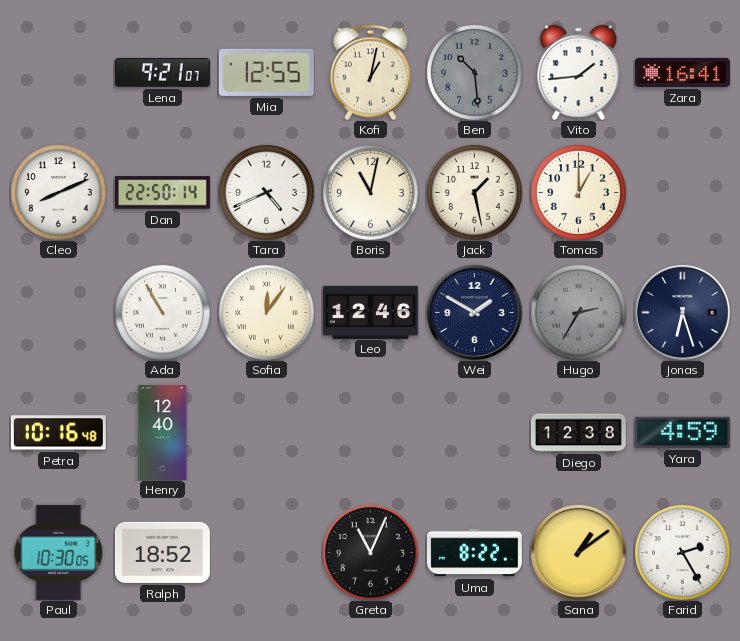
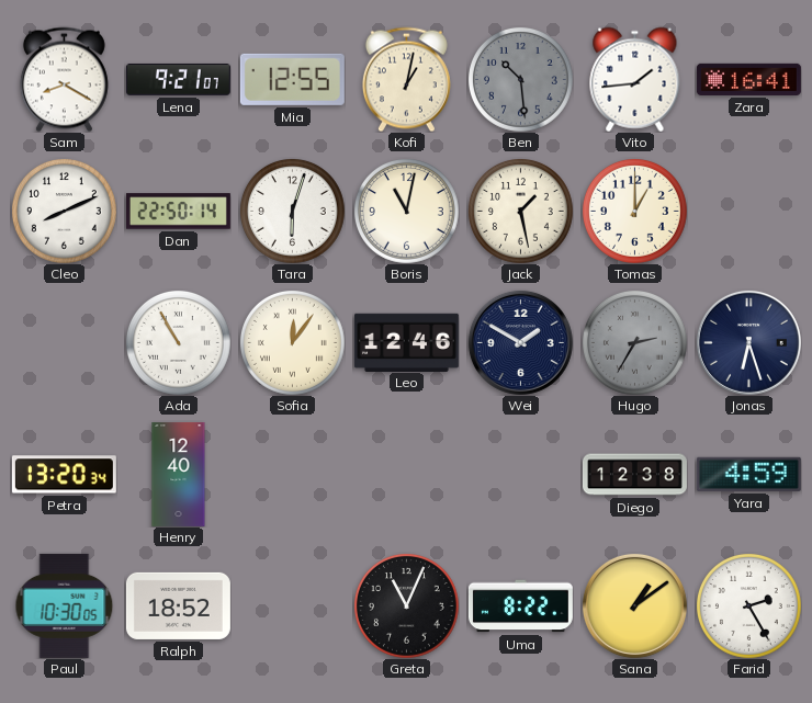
Sam: none -> 8:20
Tara: 4:41 -> 6:03
Petra: 10:16 -> 13:20
